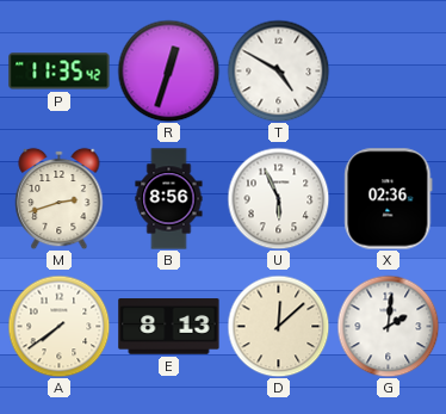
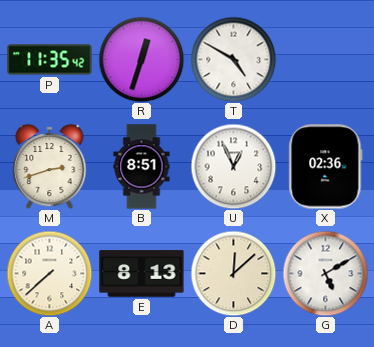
B: 8:56 -> 8:51
U: 5:56 -> 12:56
A: 7:39 -> 7:38
G: 2:01 -> 5:10
